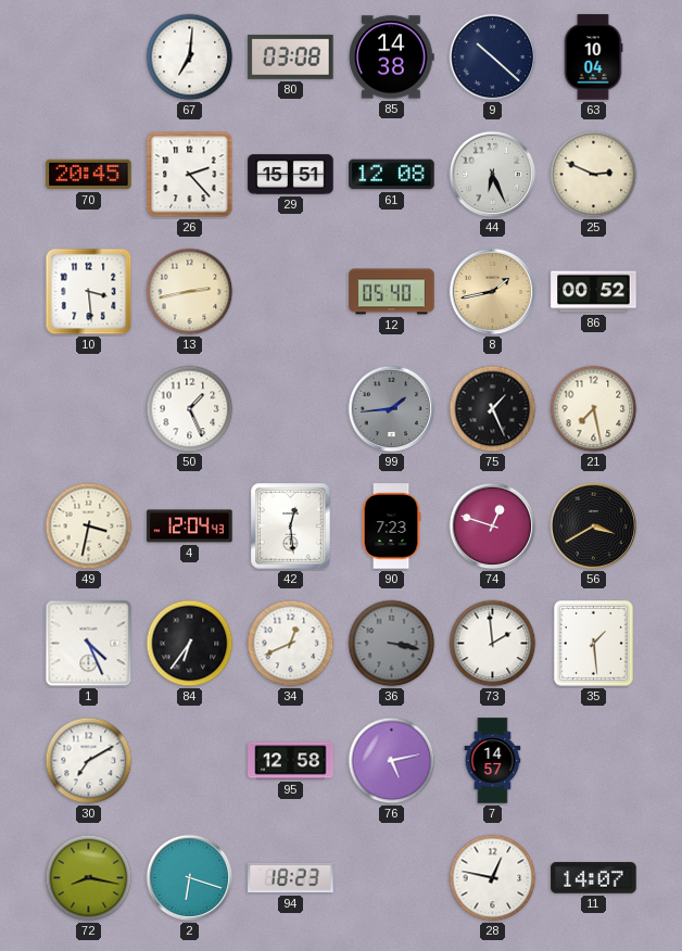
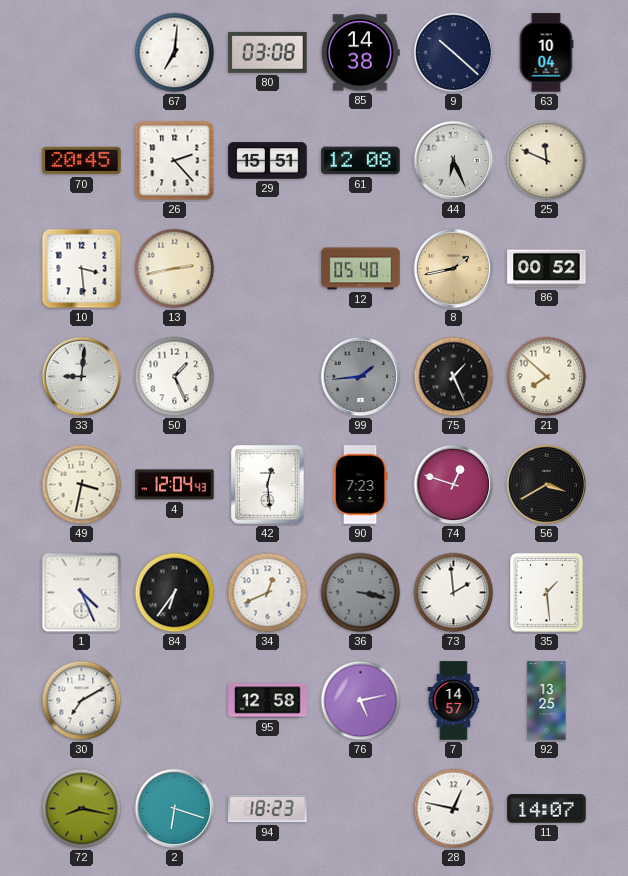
25: 2:49 -> 11:49
33: none -> 9:01
21: 7:28 -> 7:52
92: none -> 13:25
